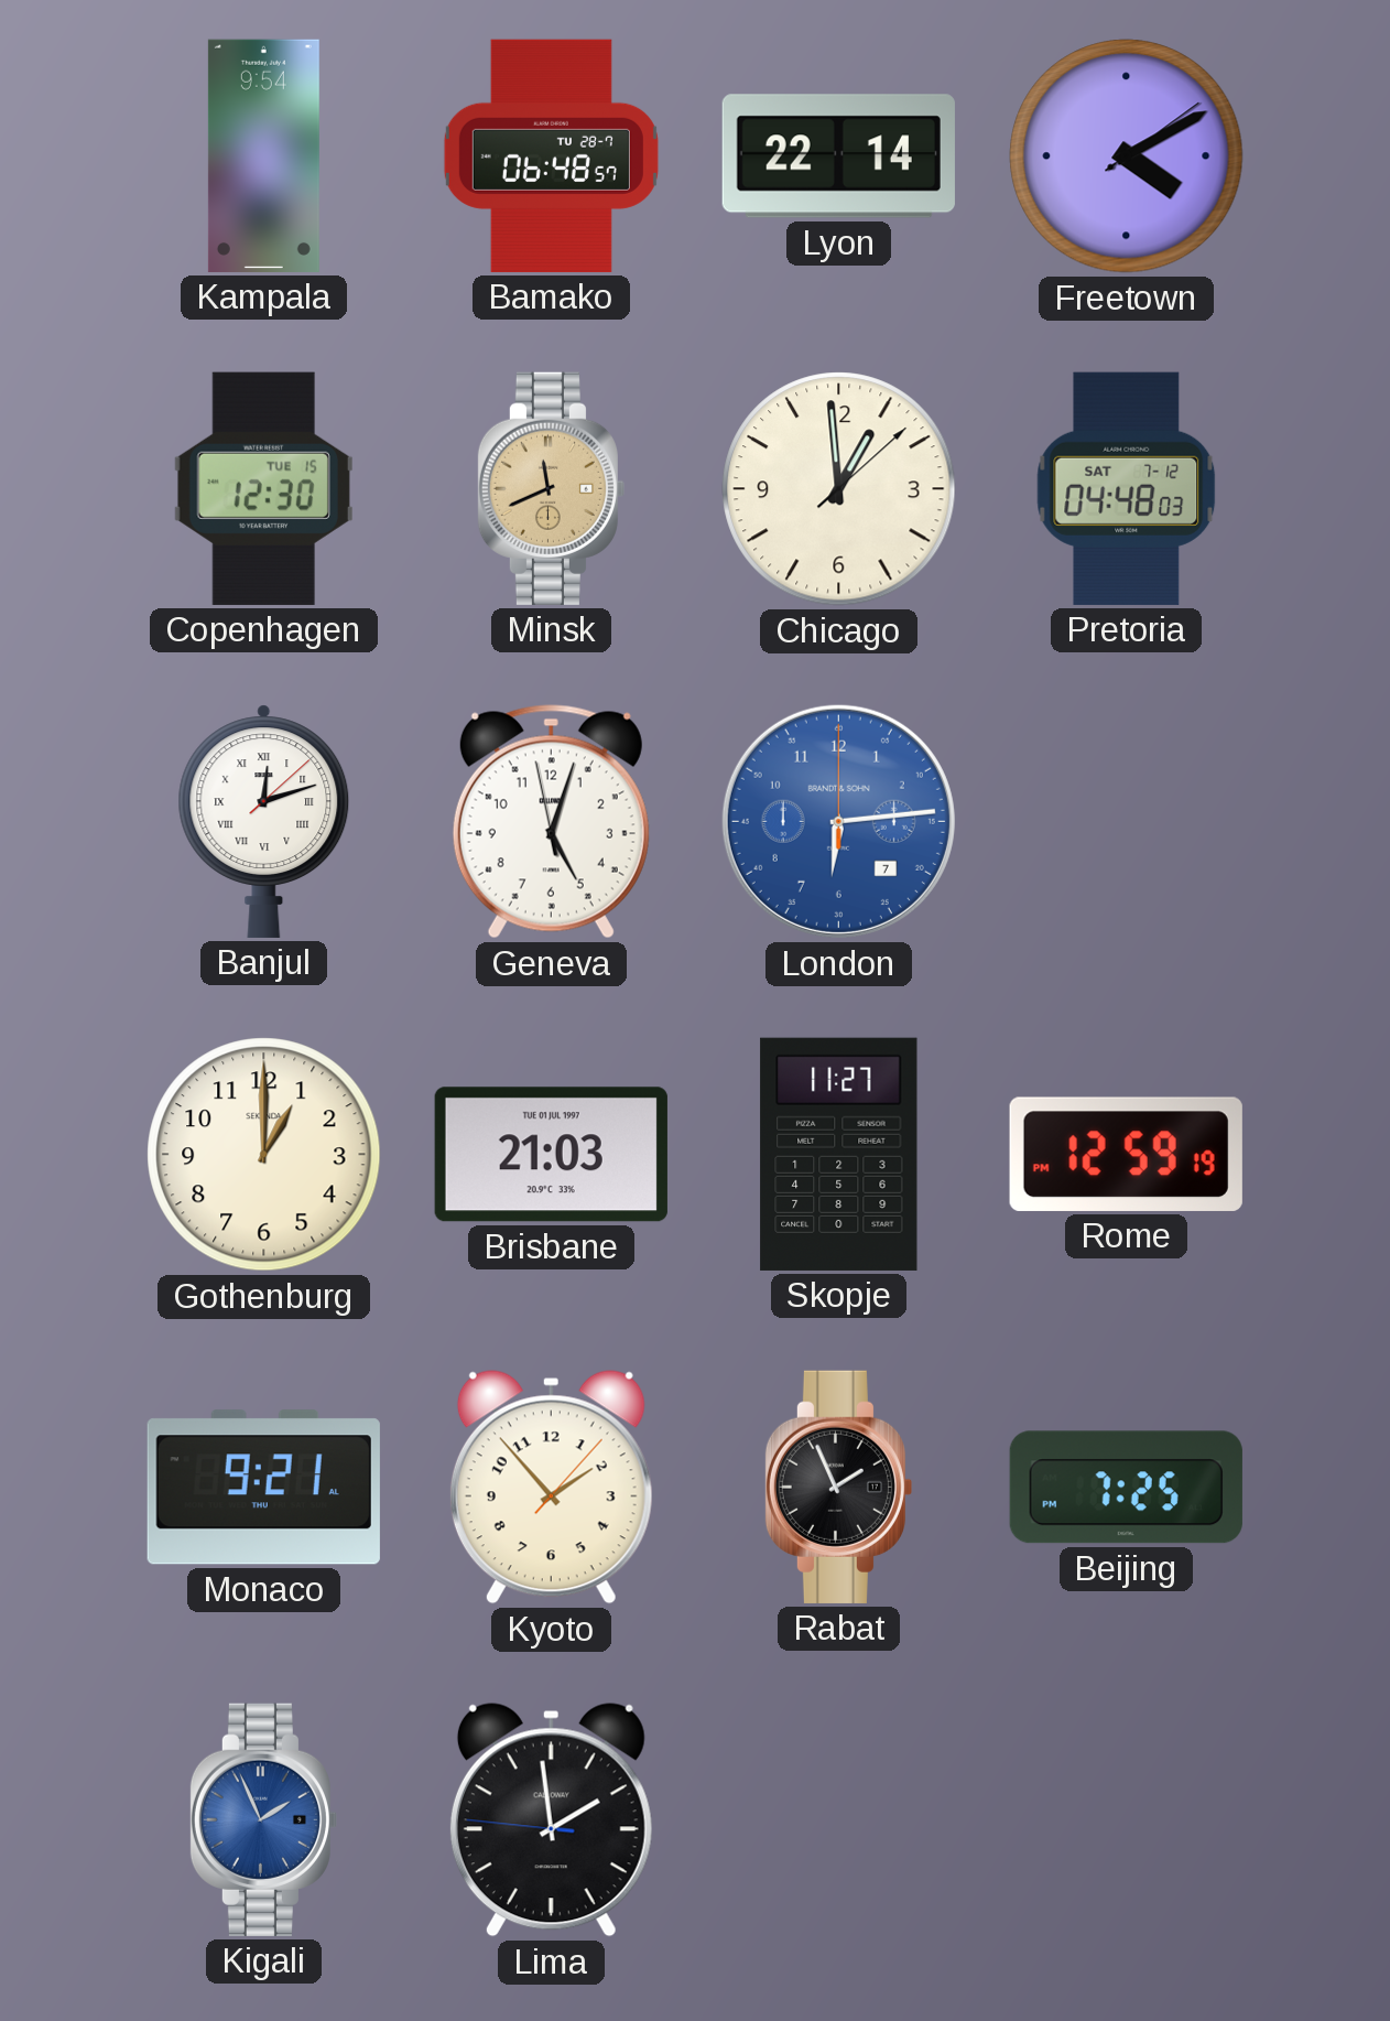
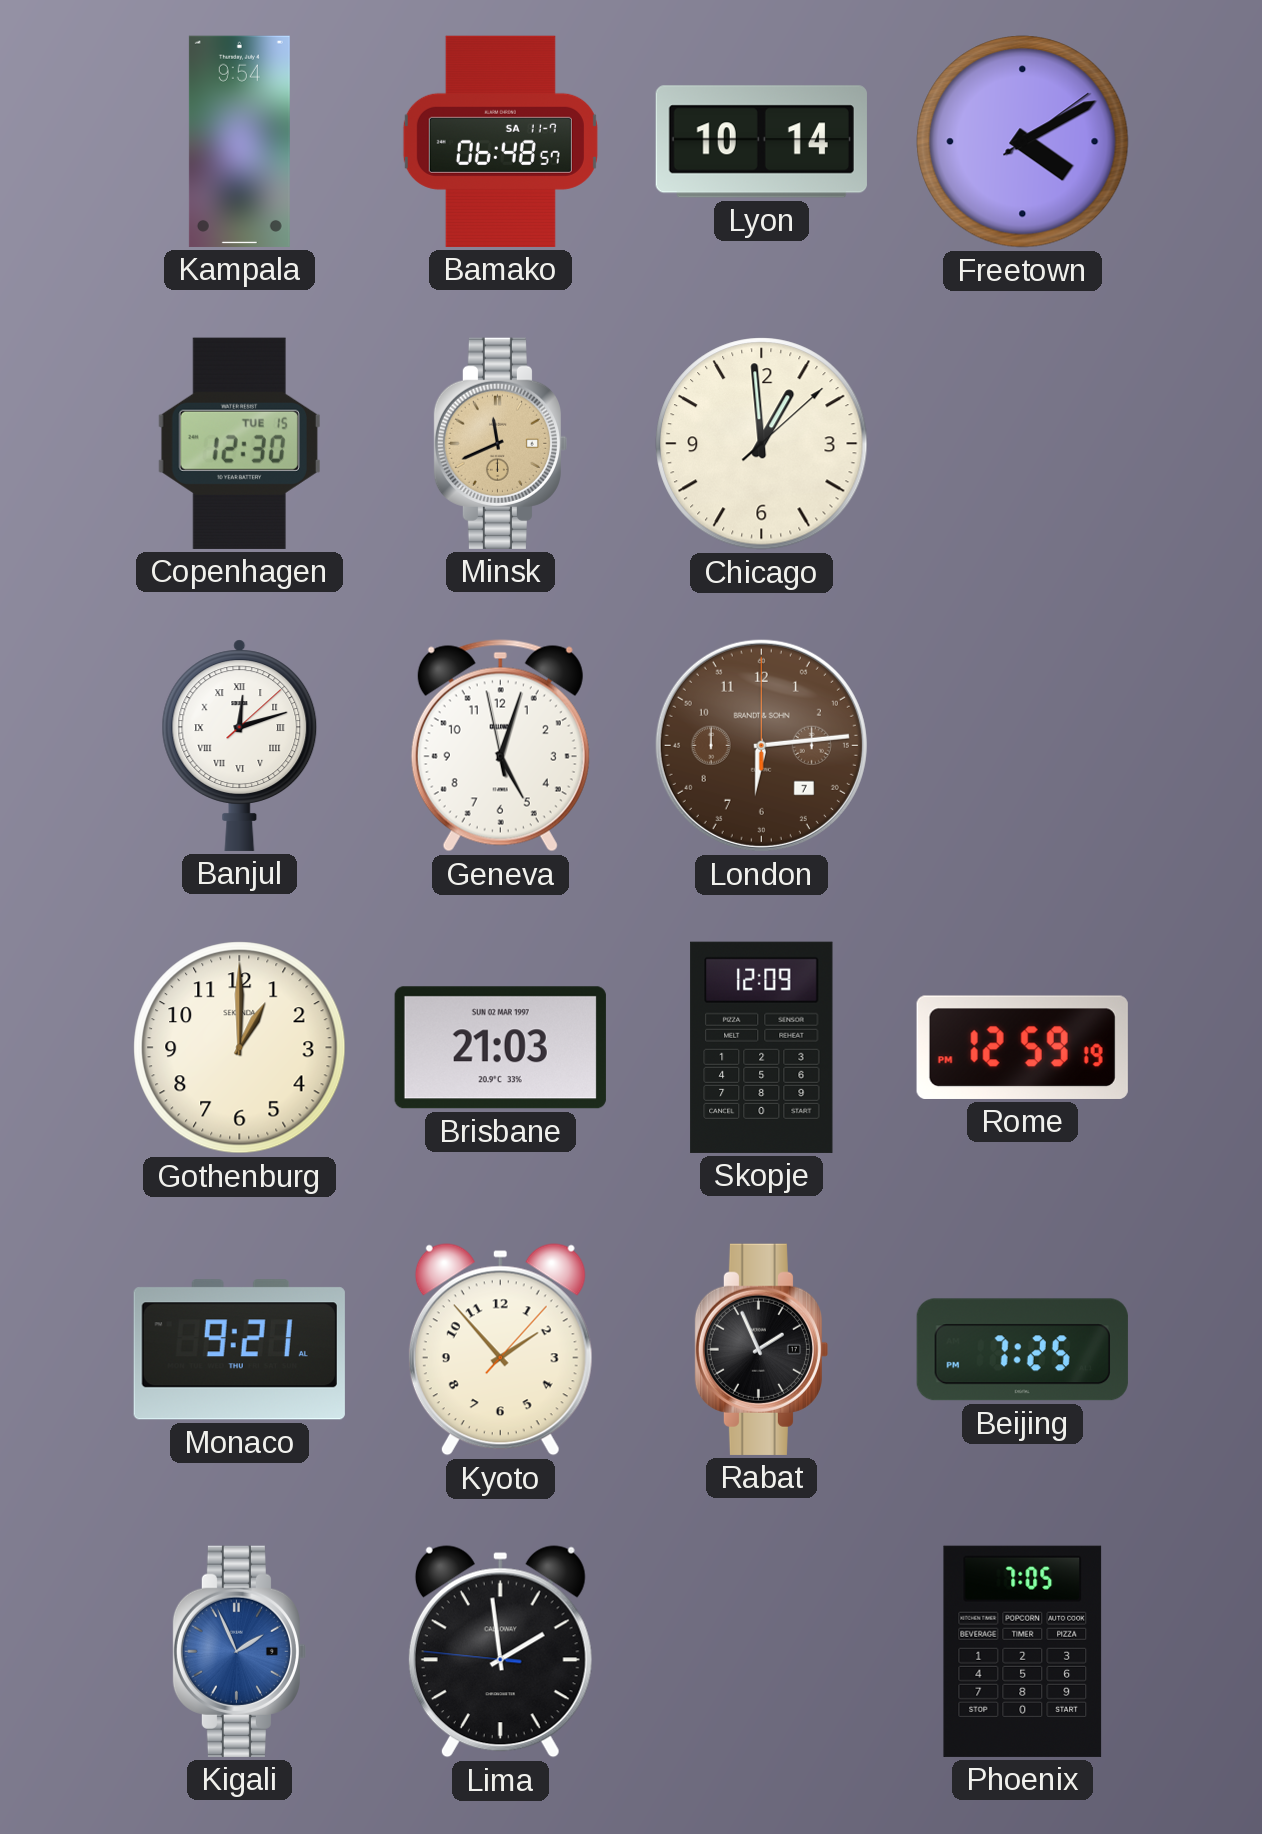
Bamako date: TU 28-7 -> SA 11-7
Lyon: 22:14 -> 10:14
Pretoria: 04:48 -> none
London dial: blue -> brown
Brisbane date: TUE 01 JUL 1997 -> SUN 02 MAR 1997
Skopje: 11:27 -> 12:09
Phoenix: none -> 7:05
